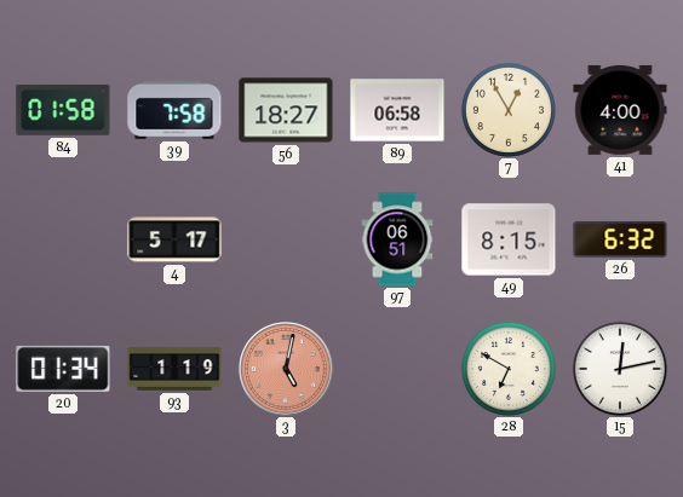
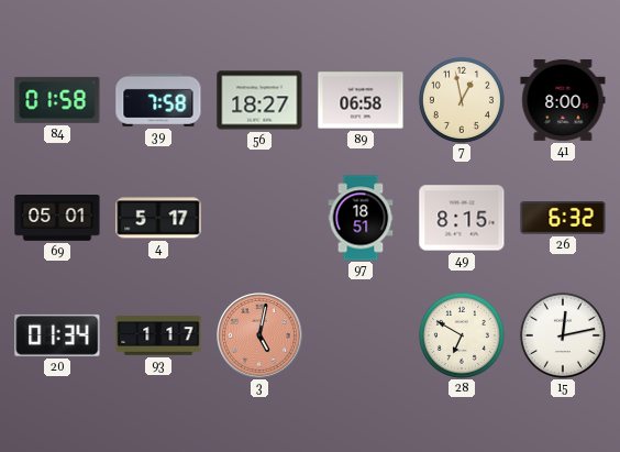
7: 12:55 -> 12:58
41: 4:00 -> 8:00
69: none -> 05:01
97: 06:51 -> 18:51
93: 1:19 -> 1:17
